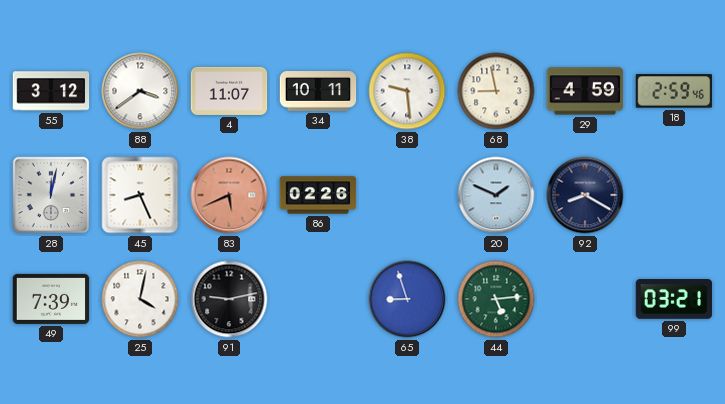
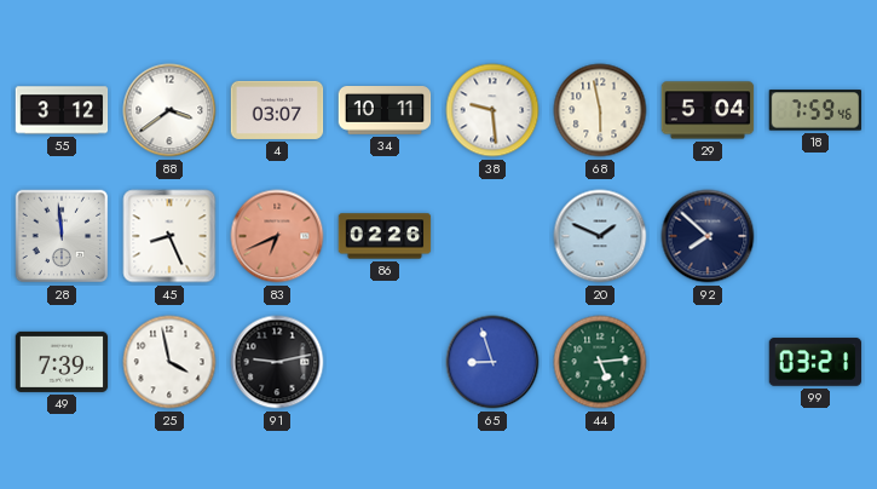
4: 11:07 -> 03:07
68: 8:58 -> 5:58
29: 4:59 -> 5:04
18: 2:59 -> 7:59
28: 12:02 -> 11:59
83: 5:41 -> 6:41
92: 8:20 -> 7:52
25: 4:02 -> 3:58
